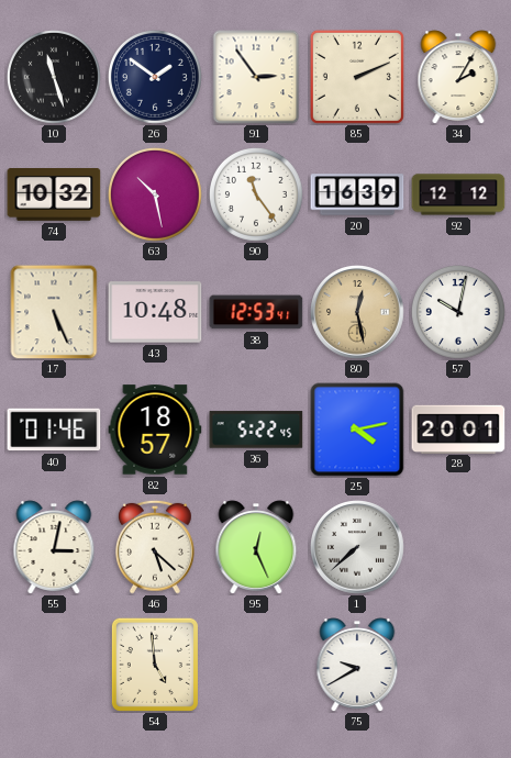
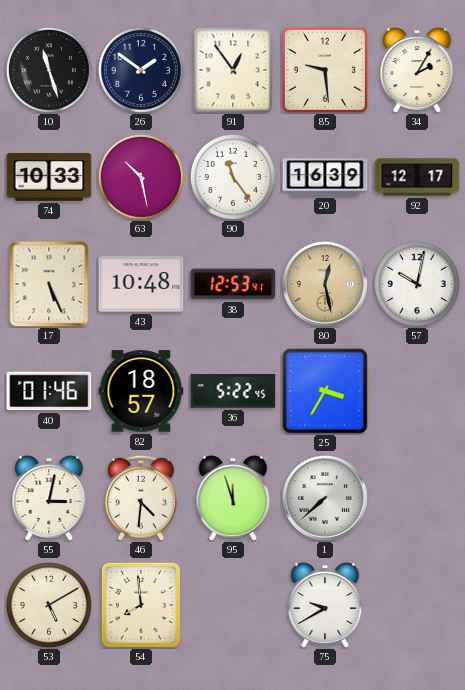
91: 2:54 -> 12:54
85: 2:11 -> 9:29
74: 10:32 -> 10:33
92: 12:12 -> 12:17
25: 4:13 -> 3:35
28: 20:01 -> none
46: 5:22 -> 4:31
95: 12:26 -> 11:57
53: none -> 5:10
54: 4:59 -> 7:59
